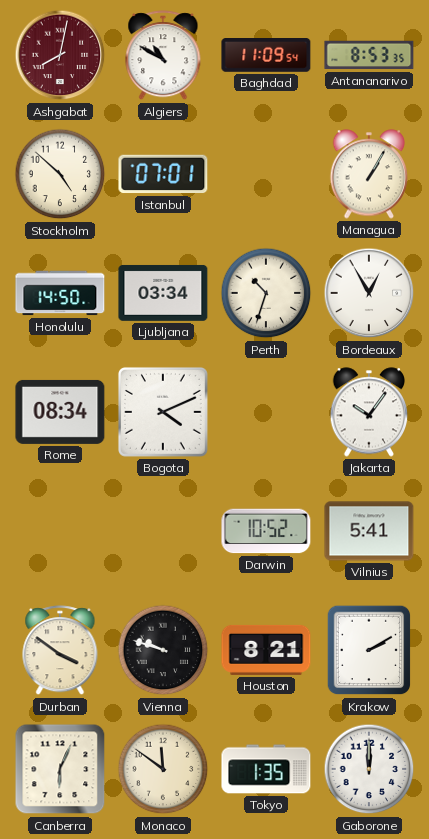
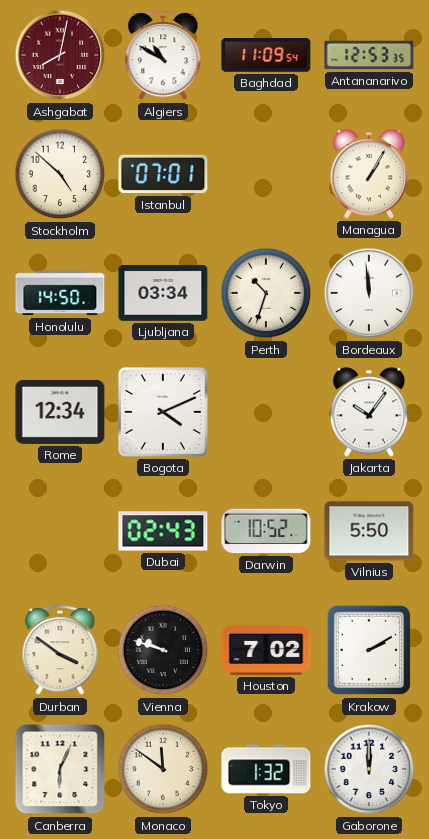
Antananarivo: 8:53 -> 12:53
Bordeaux: 12:55 -> 11:59
Rome: 08:34 -> 12:34
Dubai: none -> 02:43
Vilnius: 5:41 -> 5:50
Houston: 8:21 -> 7:02
Tokyo: 1:35 -> 1:32
